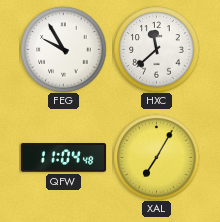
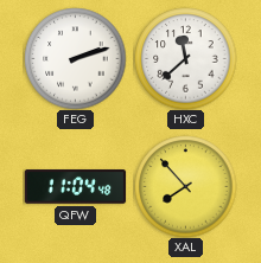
FEG: 9:55 -> 2:12
XAL: 7:05 -> 7:53
